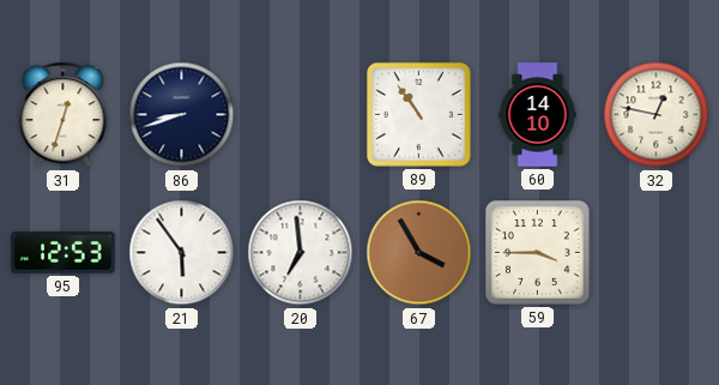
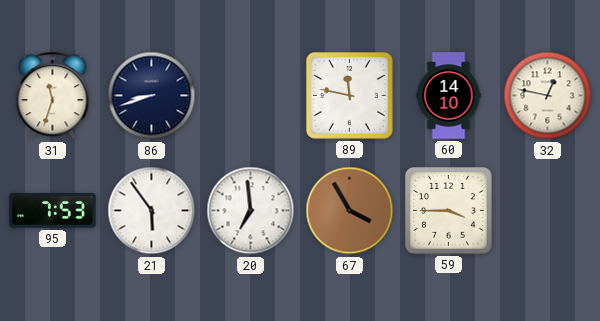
31: 12:33 -> 11:33
89: 10:54 -> 11:47
95: 12:53 -> 7:53
